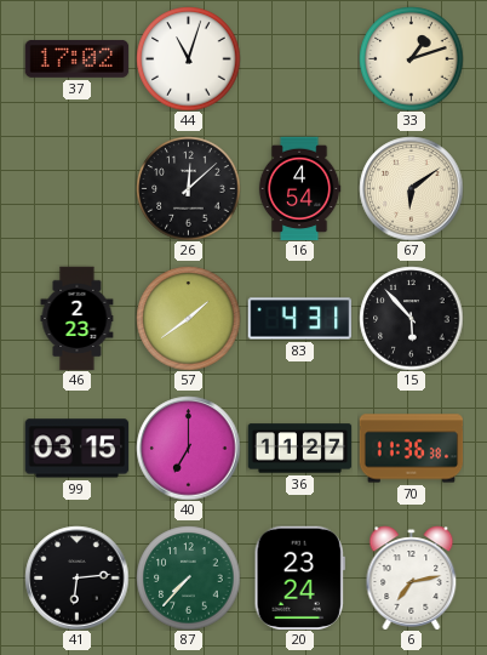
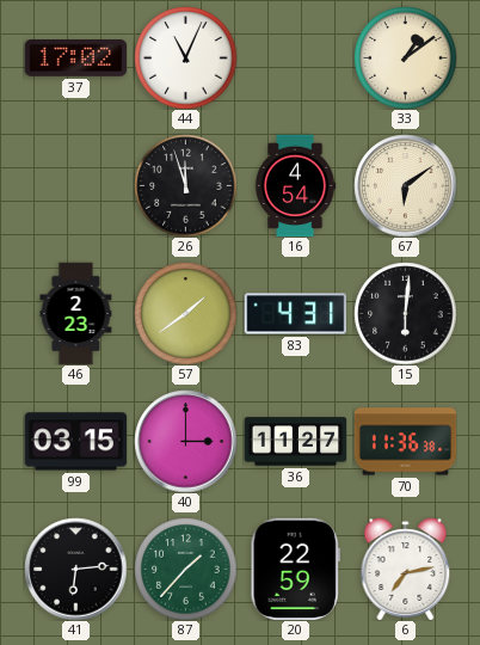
44: 11:03 -> 11:04
33: 1:12 -> 1:09
26: 12:08 -> 11:57
15: 5:53 -> 6:01
40: 7:00 -> 3:00
87: 7:37 -> 1:37
20: 23:24 -> 22:59
